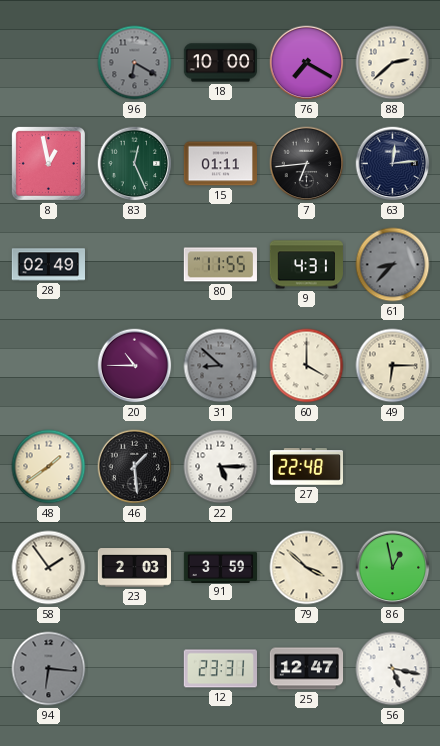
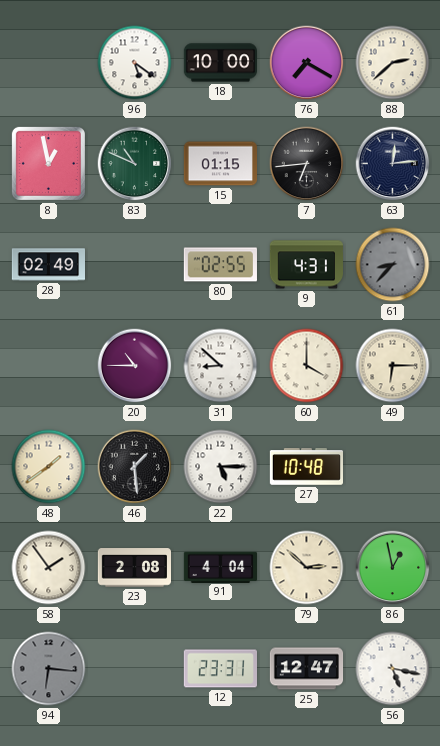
96: 6:20 -> 5:21
96 dial: grey -> white
83: 12:26 -> 10:49
15: 01:11 -> 01:15
80: 11:55 -> 02:55
31 dial: grey -> white
27: 22:48 -> 10:48
23: 2:03 -> 2:08
91: 3:59 -> 4:04
79: 3:52 -> 2:52
